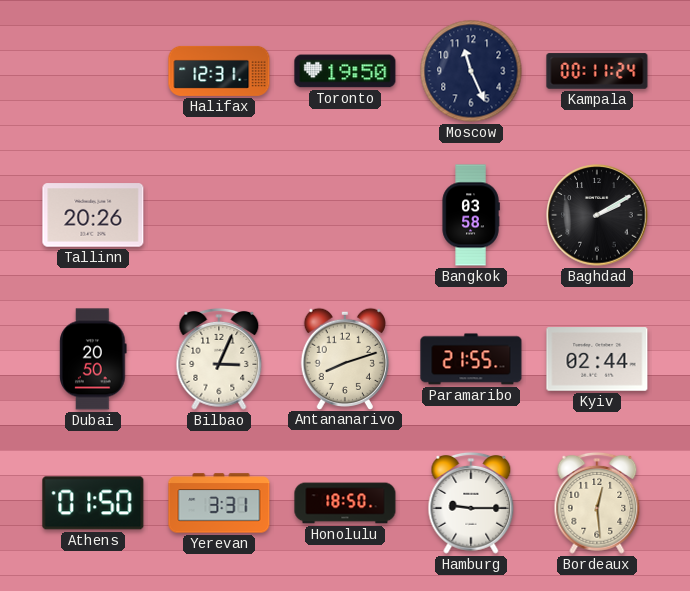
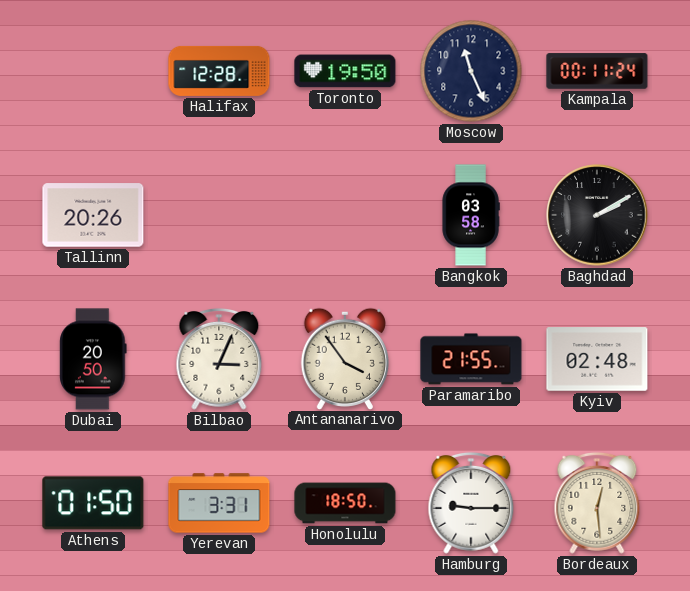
Halifax: 12:31 -> 12:28
Antananarivo: 8:12 -> 3:54
Kyiv: 02:44 -> 02:48
